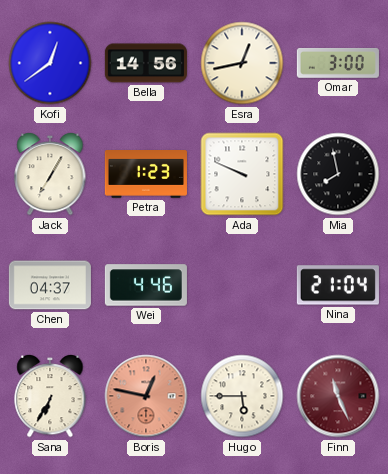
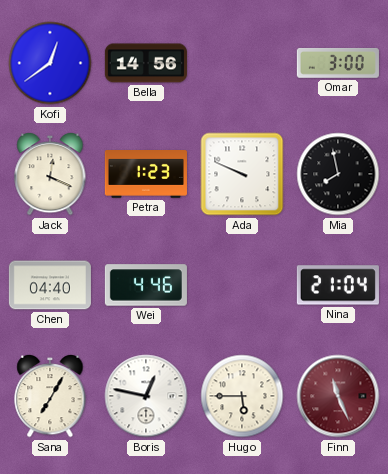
Esra: 12:43 -> none
Jack: 7:05 -> 12:19
Chen: 04:37 -> 04:40
Sana: 6:35 -> 7:05
Boris dial: salmon -> white
